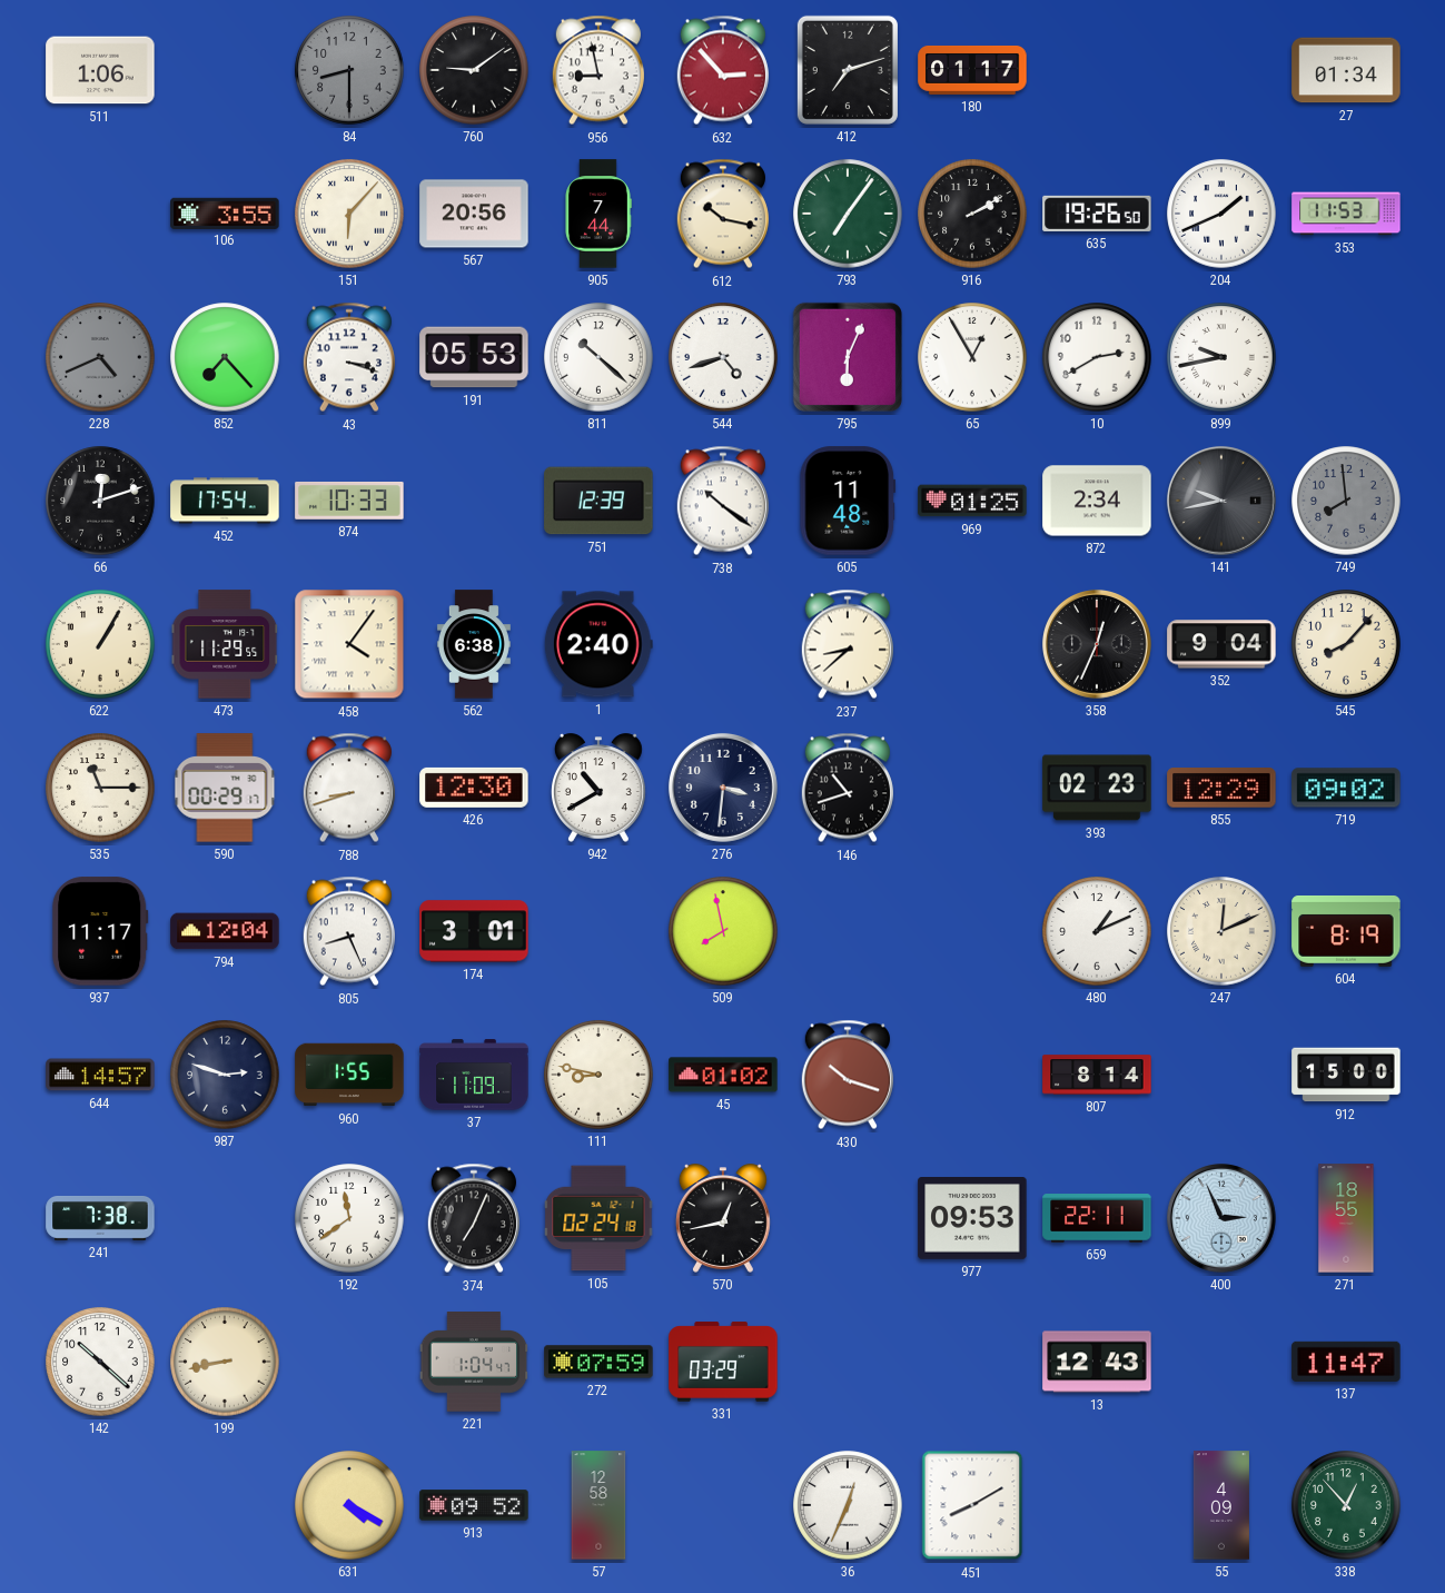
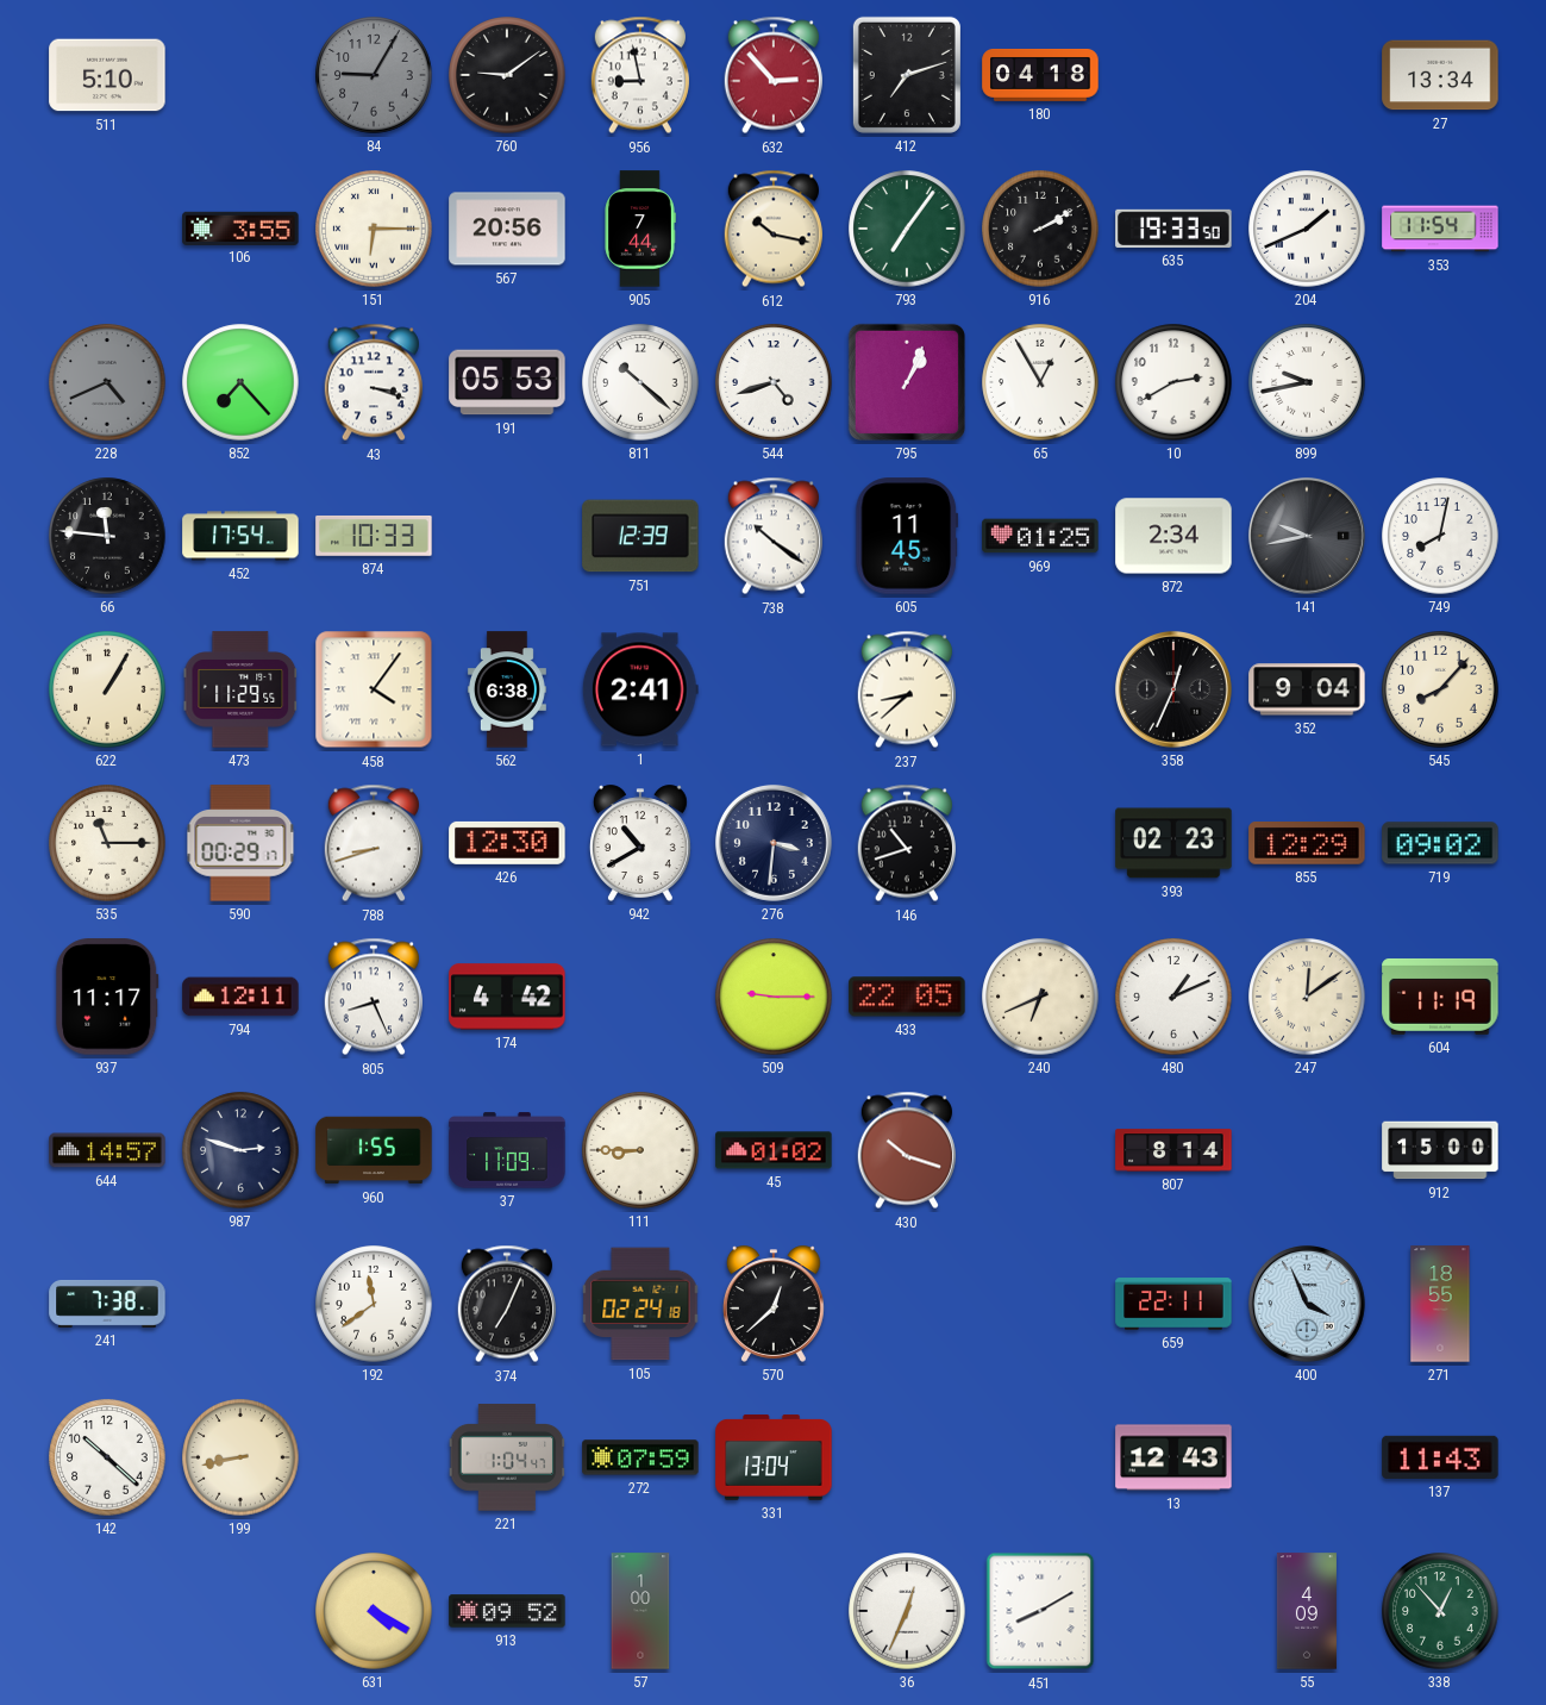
511: 1:06 -> 5:10
84: 8:30 -> 9:05
180: 01:17 -> 04:18
27: 01:34 -> 13:34
151: 6:07 -> 6:15
635: 19:26 -> 19:33
353: 11:53 -> 11:54
795: 6:04 -> 1:04
66: 12:12 -> 11:46
605: 11:48 -> 11:45
749: 7:59 -> 8:02
749 dial: grey -> white
1: 2:40 -> 2:41
794: 12:04 -> 12:11
174: 3:01 -> 4:42
509: 7:58 -> 9:15
433: none -> 22:05
240: none -> 6:41
247: 12:11 -> 12:09
604: 8:19 -> 11:19
111: 8:47 -> 8:45
570: 12:43 -> 12:38
977: 09:53 -> none
400: 2:56 -> 3:56
331: 03:29 -> 13:04
137: 11:47 -> 11:43
57: 12:58 -> 1:00
